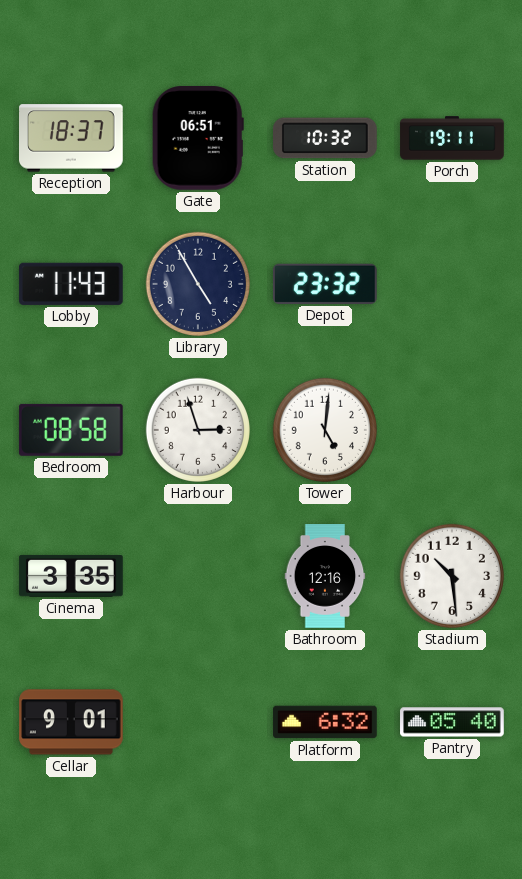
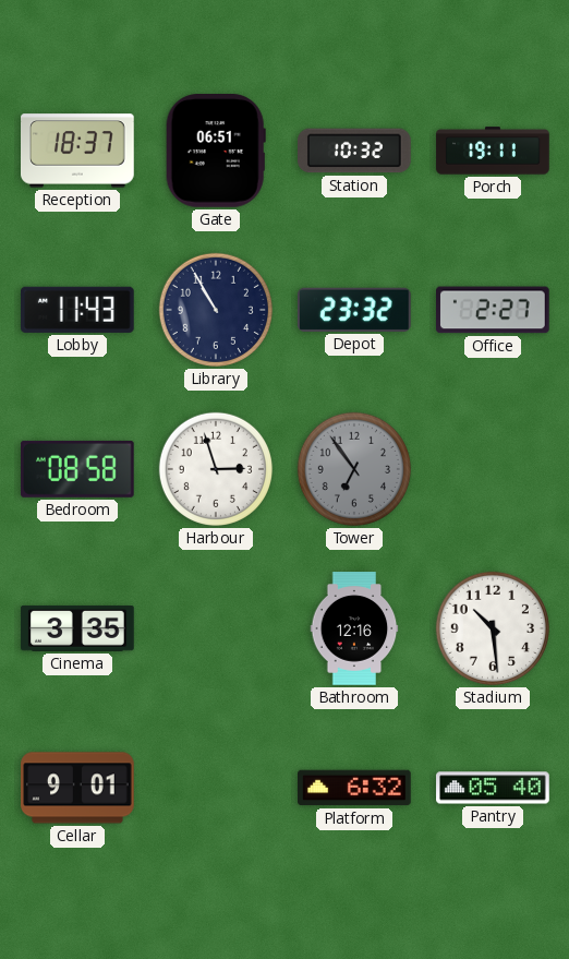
Library: 4:55 -> 10:55
Office: none -> 2:27
Tower: 5:01 -> 6:54
Tower dial: white -> grey
